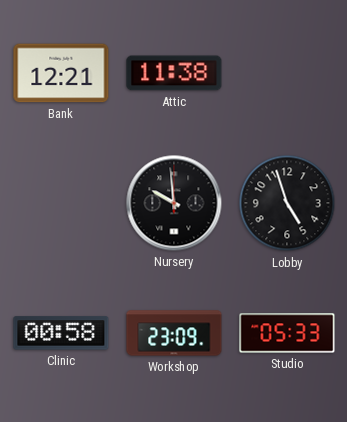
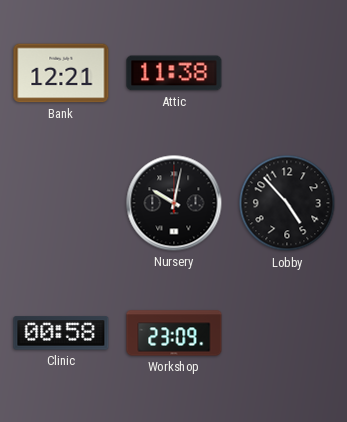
Nursery: 9:59 -> 10:02
Lobby: 4:57 -> 4:53
Studio: 05:33 -> none
